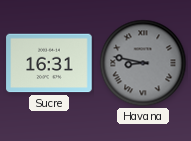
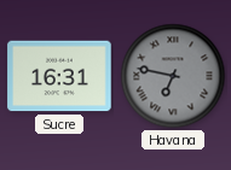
Havana: 8:47 -> 6:47
